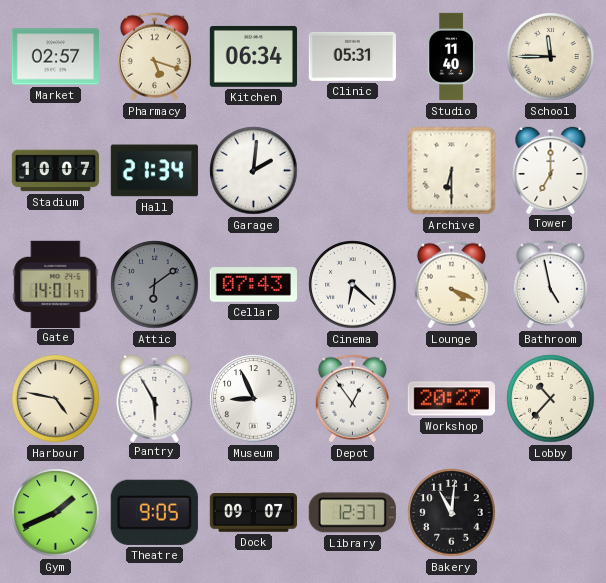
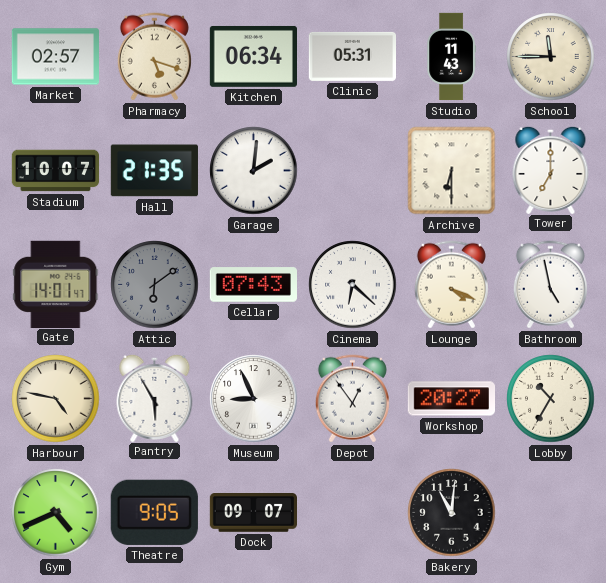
Studio: 11:40 -> 11:43
Hall: 21:34 -> 21:35
Lobby: 10:37 -> 10:35
Gym: 1:41 -> 4:41
Library: 12:37 -> none
